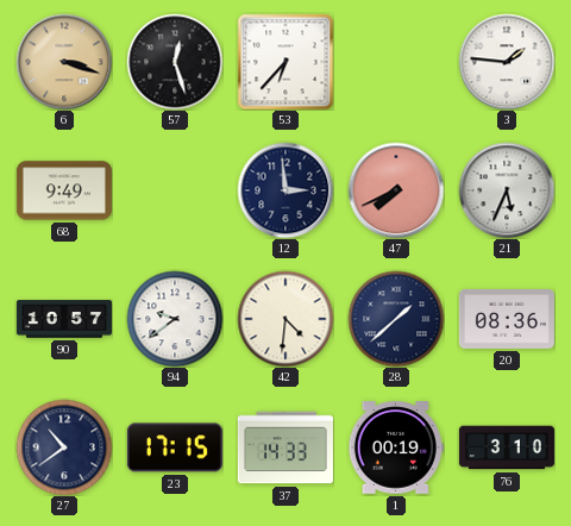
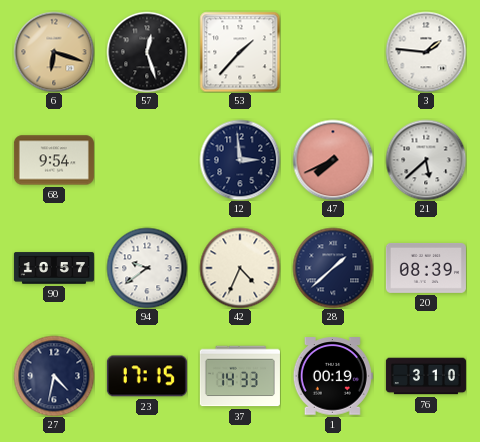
6: 3:18 -> 6:18
53: 6:37 -> 1:37
68: 9:49 -> 9:54
21: 5:34 -> 5:38
42: 4:31 -> 4:34
20: 08:36 -> 08:39
27: 10:39 -> 4:32
